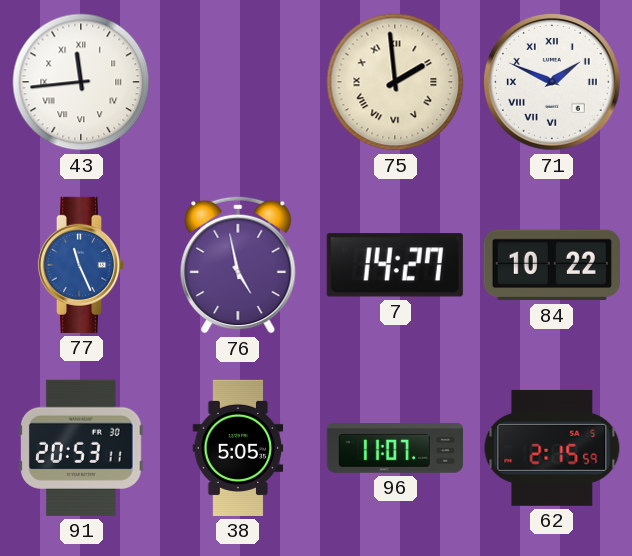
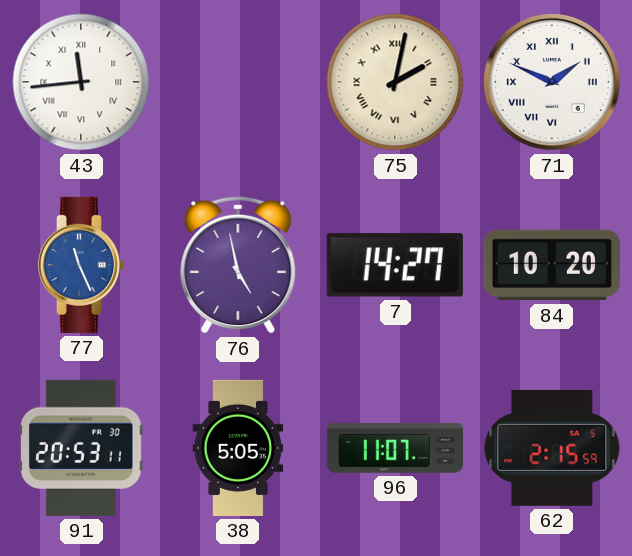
75: 1:59 -> 2:02
84: 10:22 -> 10:20
